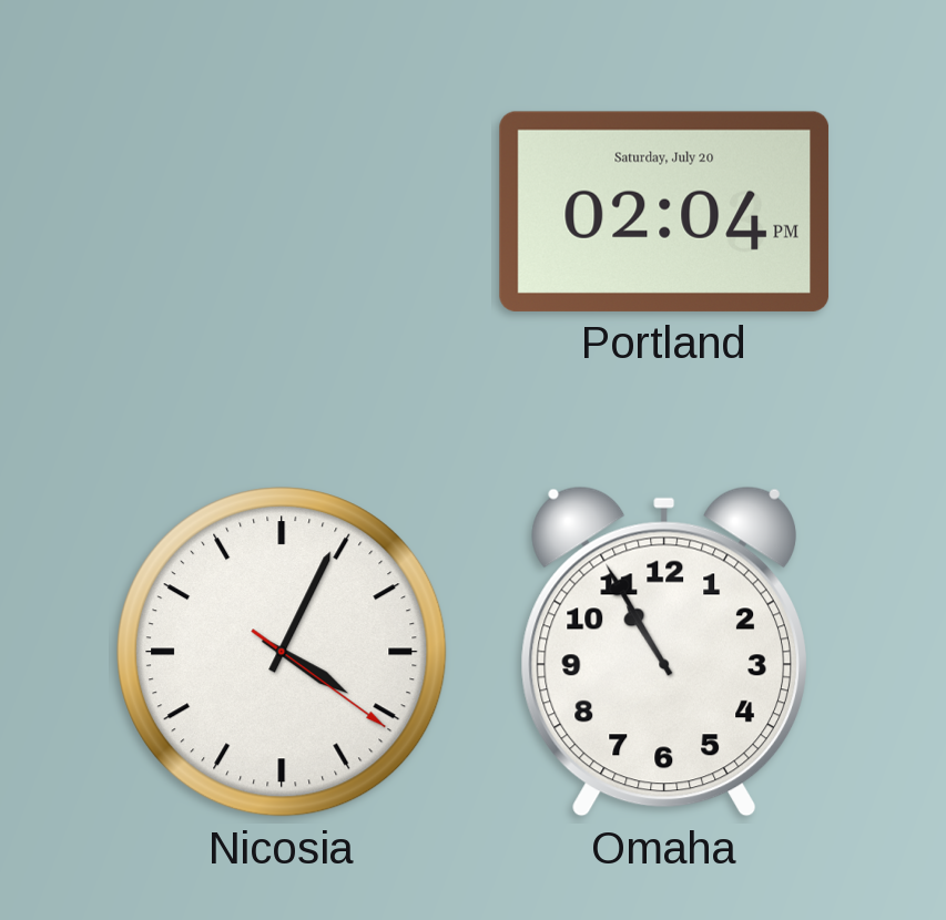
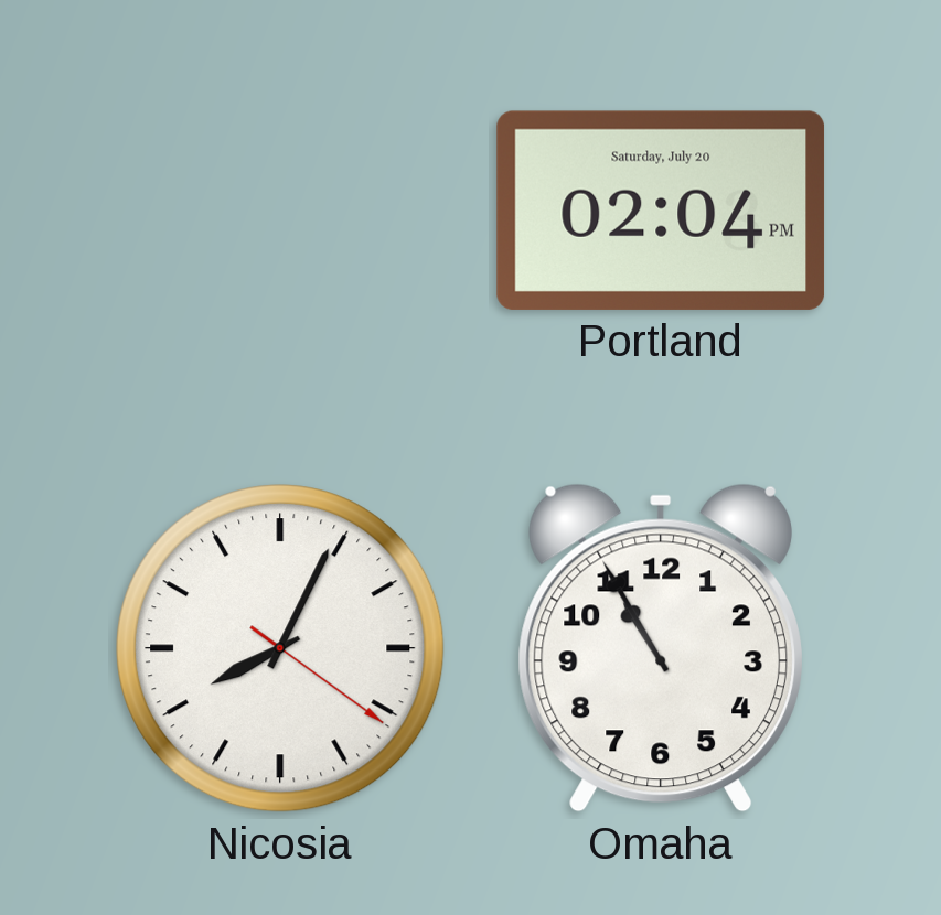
Nicosia: 4:04 -> 8:04
